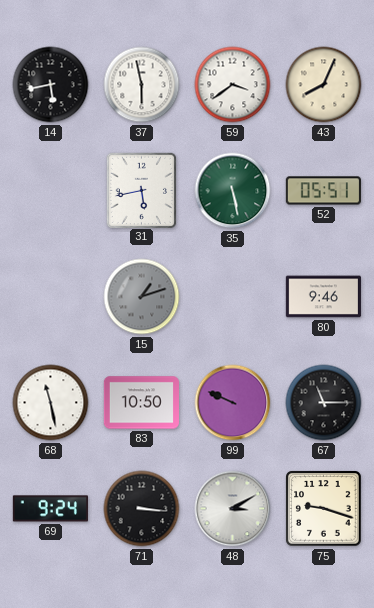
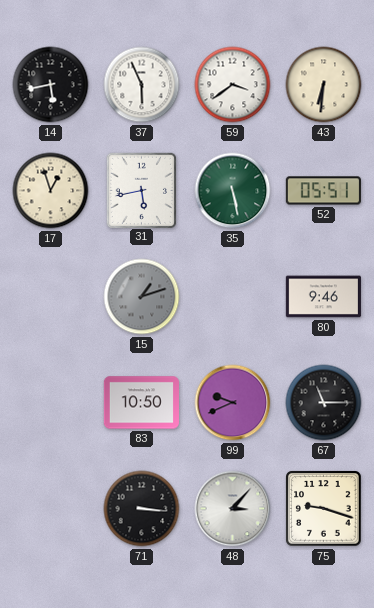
37: 5:58 -> 5:56
43: 8:04 -> 6:31
17: none -> 12:57
68: 11:28 -> none
99: 9:49 -> 9:41
69: 9:24 -> none
48: 3:10 -> 3:07
